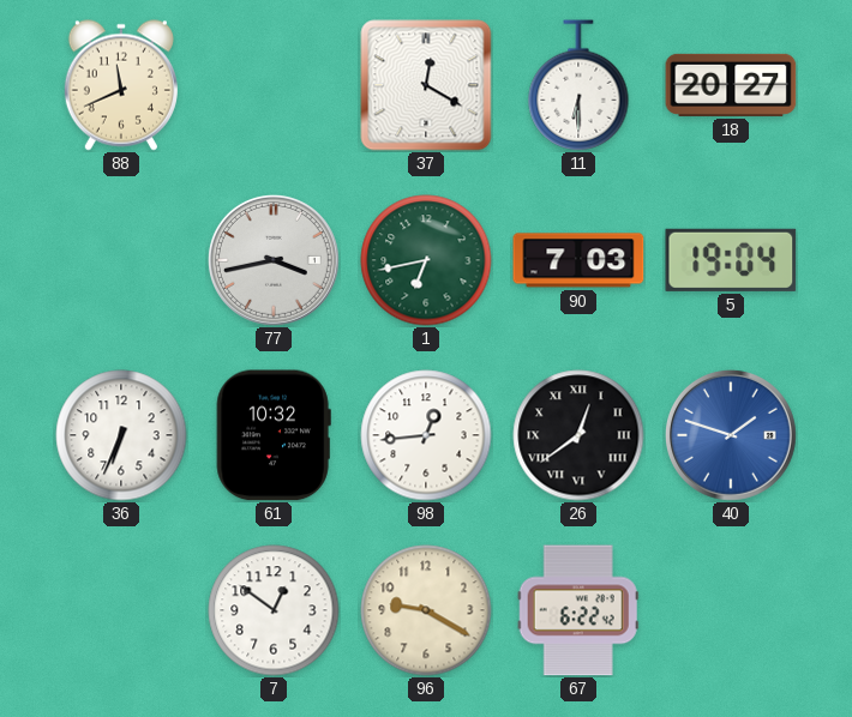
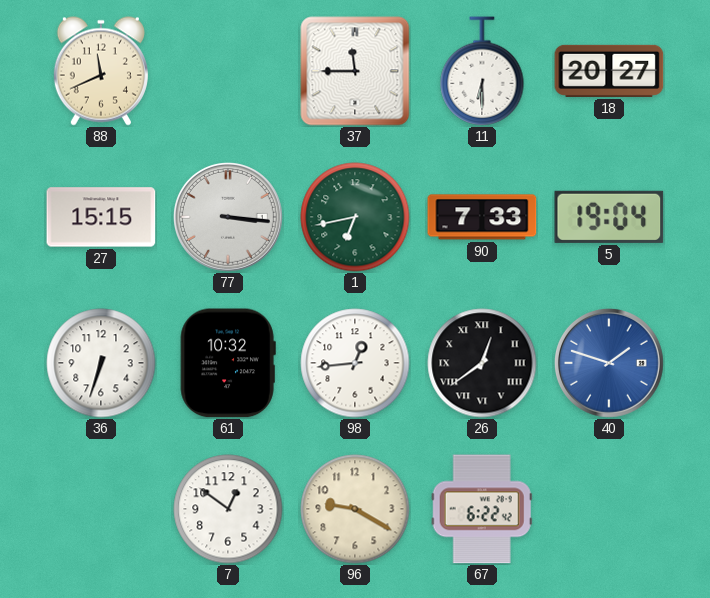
37: 12:20 -> 11:45
27: none -> 15:15
77: 3:43 -> 3:16
90: 7:03 -> 7:33
36: 6:34 -> 6:33
